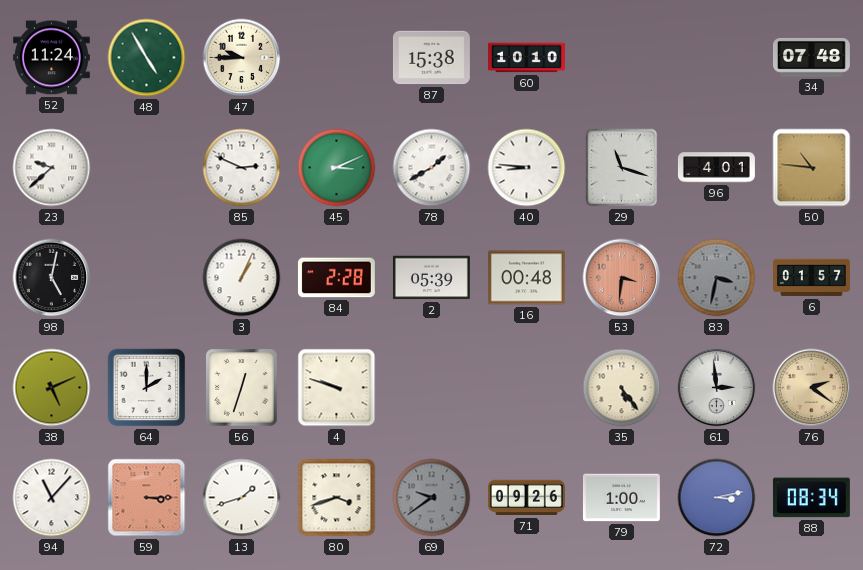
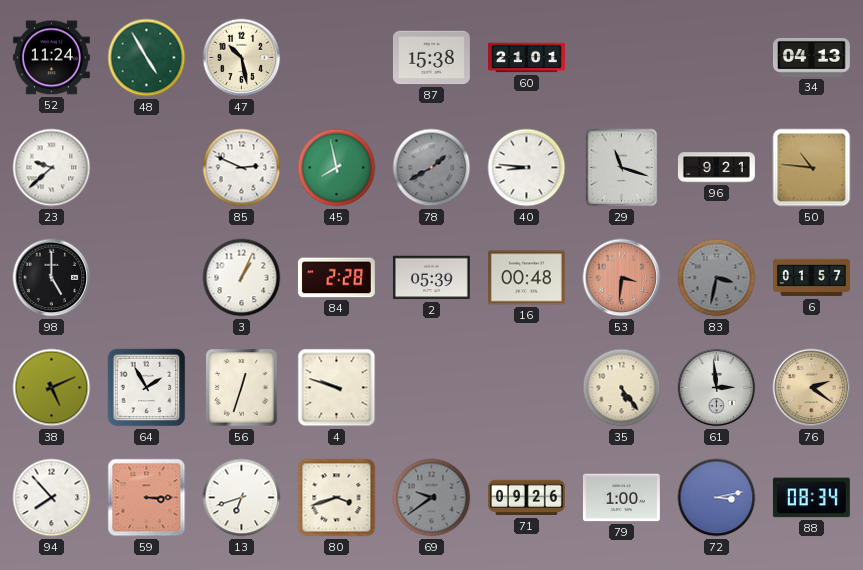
47: 9:45 -> 10:28
60: 10:10 -> 21:01
34: 07:48 -> 04:13
45: 3:11 -> 7:58
78 dial: white -> grey
96: 4:01 -> 9:21
98: 5:02 -> 5:00
64: 2:00 -> 1:55
94: 11:07 -> 7:53
13: 1:42 -> 6:42
